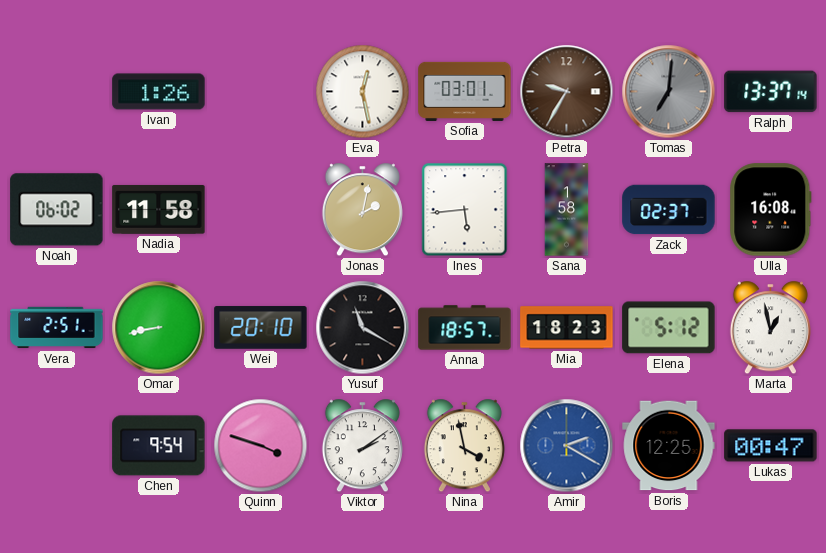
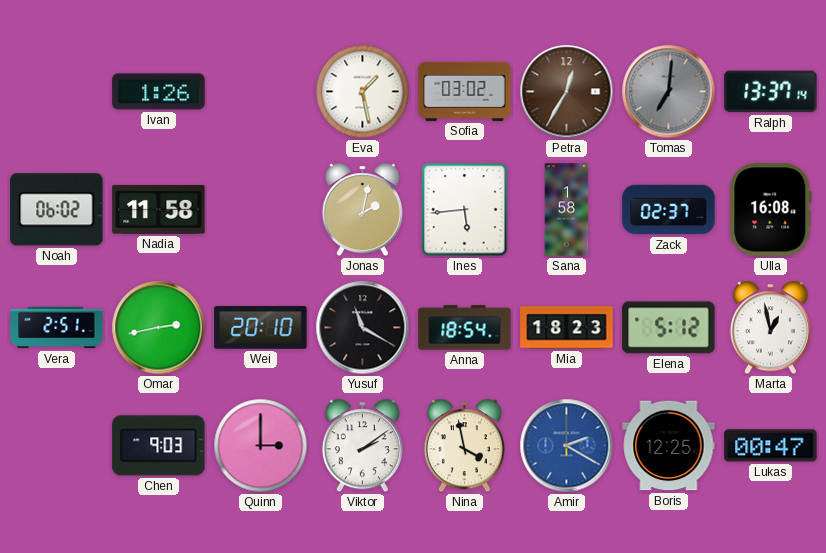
Eva: 12:28 -> 1:28
Sofia: 03:01 -> 03:02
Petra: 9:35 -> 12:35
Omar: 8:43 -> 2:43
Anna: 18:57 -> 18:54
Chen: 9:54 -> 9:03
Quinn: 3:48 -> 3:00
